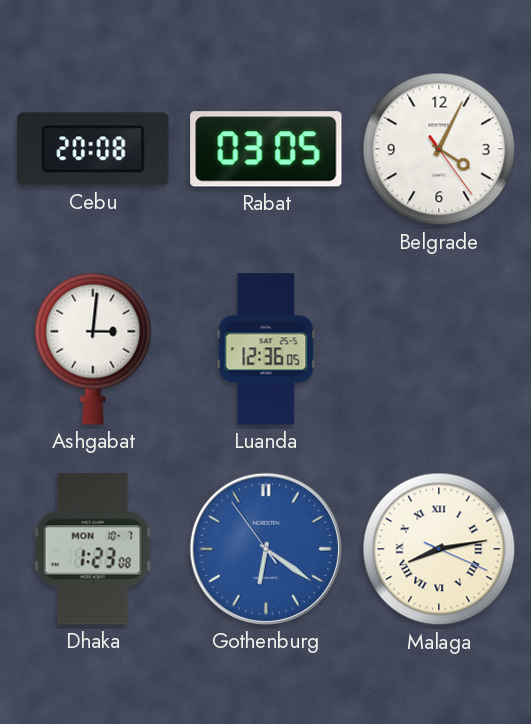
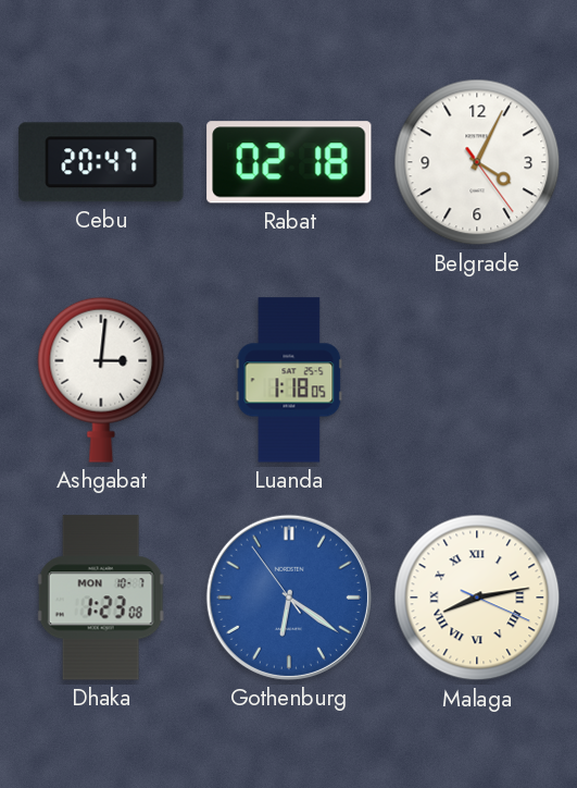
Cebu: 20:08 -> 20:47
Rabat: 03:05 -> 02:18
Luanda: 12:36 -> 1:18
